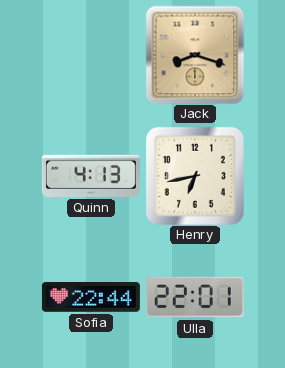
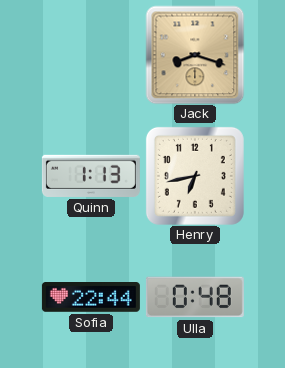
Quinn: 4:13 -> 1:13
Ulla: 22:01 -> 0:48
